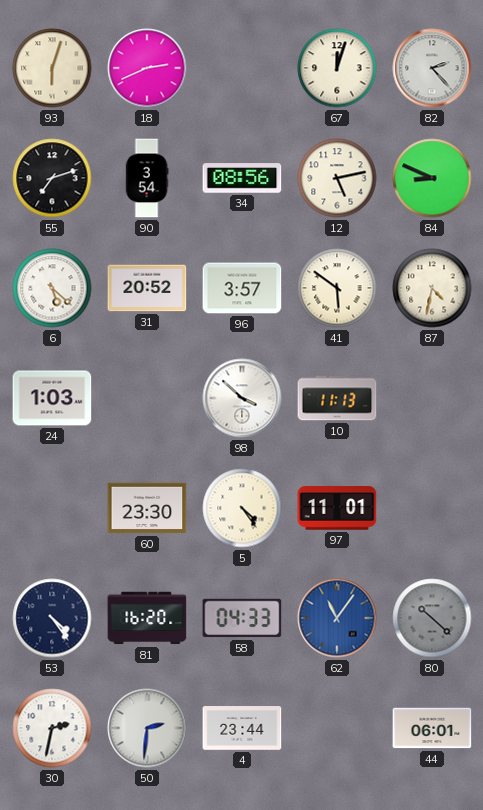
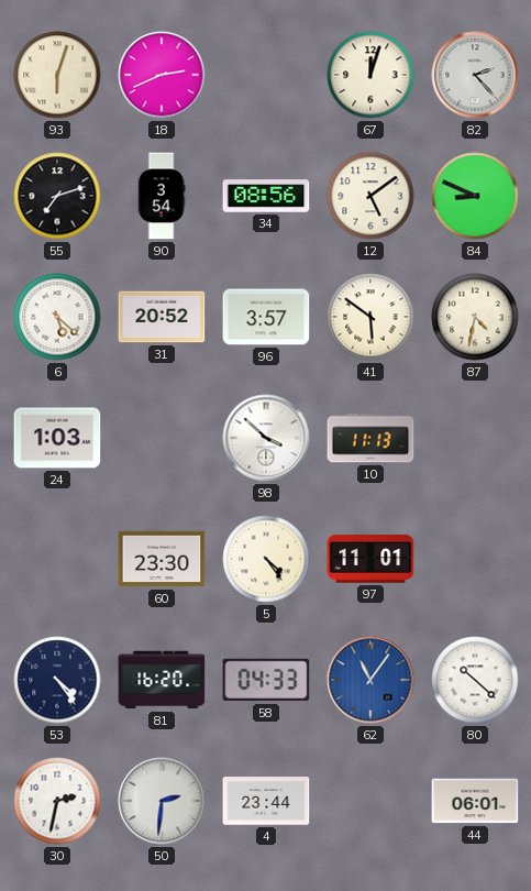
12: 5:13 -> 5:09
80 dial: grey -> white
